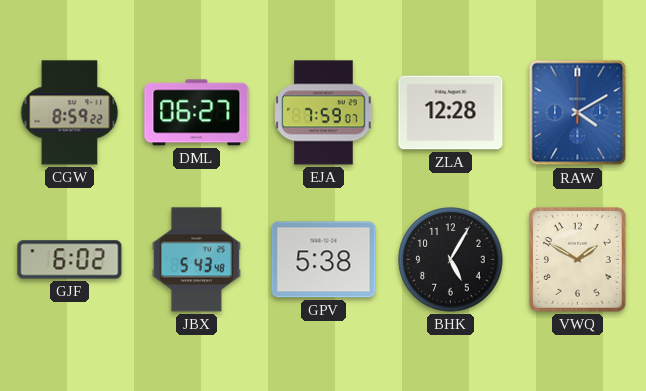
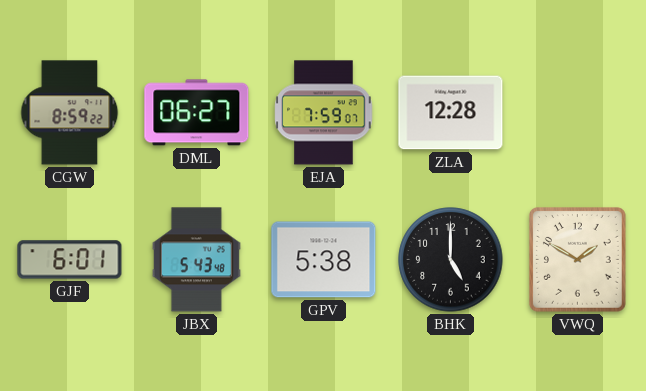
RAW: 4:10 -> none
GJF: 6:02 -> 6:01
BHK: 5:05 -> 5:00
